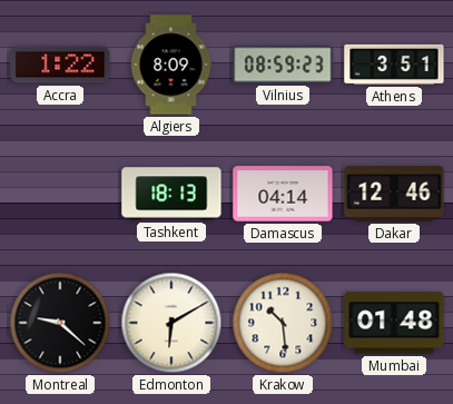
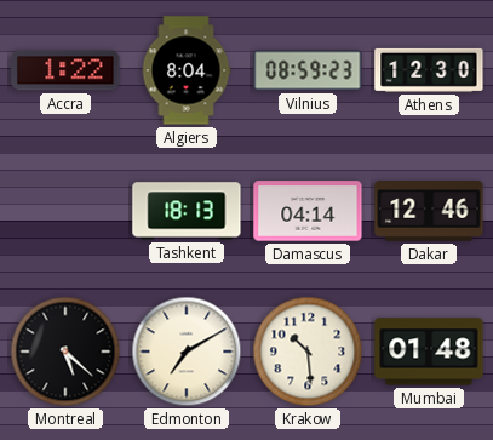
Algiers: 8:09 -> 8:04
Athens: 3:51 -> 12:30
Montreal: 9:22 -> 5:22
Edmonton: 6:10 -> 7:10
